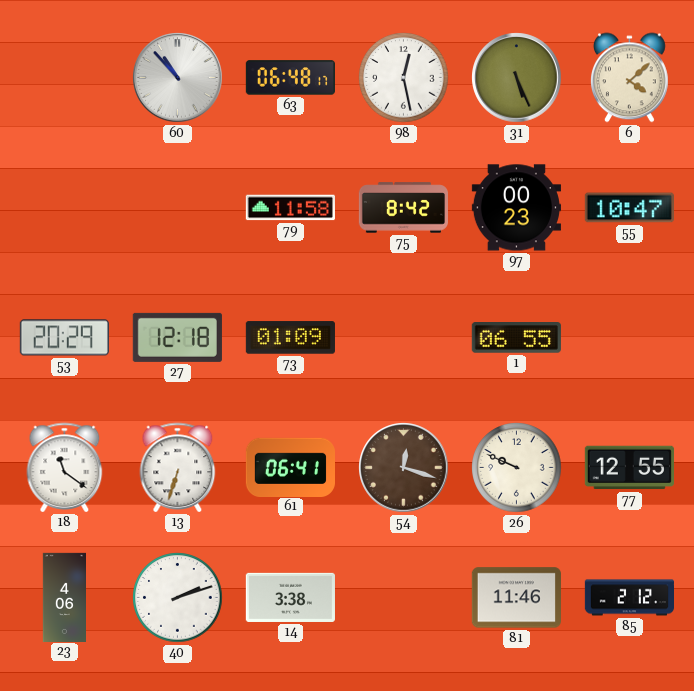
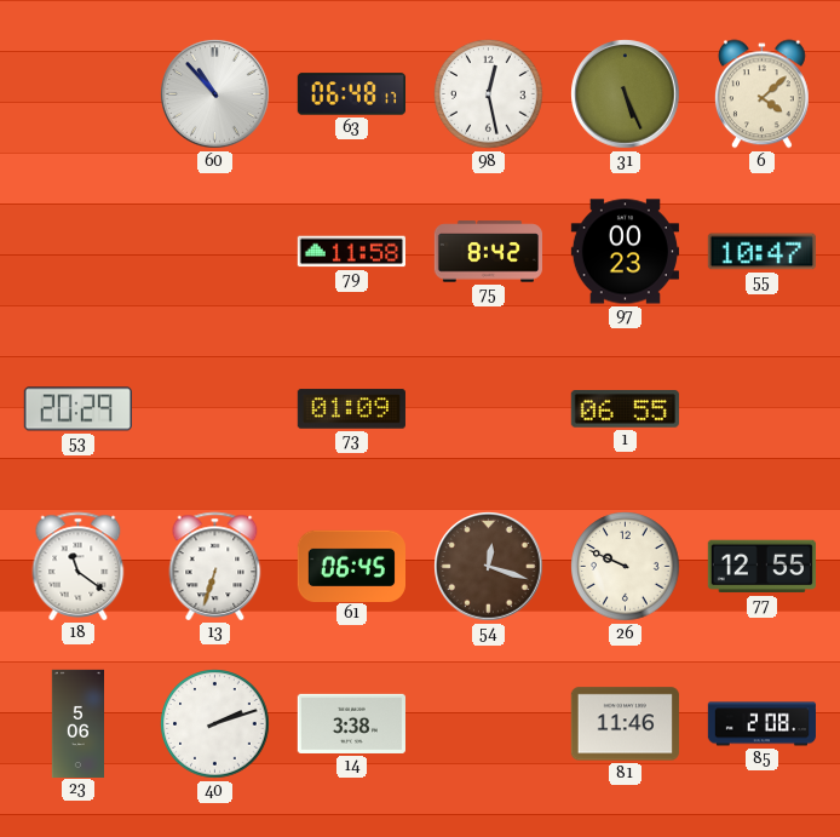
27: 12:18 -> none
61: 06:41 -> 06:45
23: 4:06 -> 5:06
85: 2:12 -> 2:08
